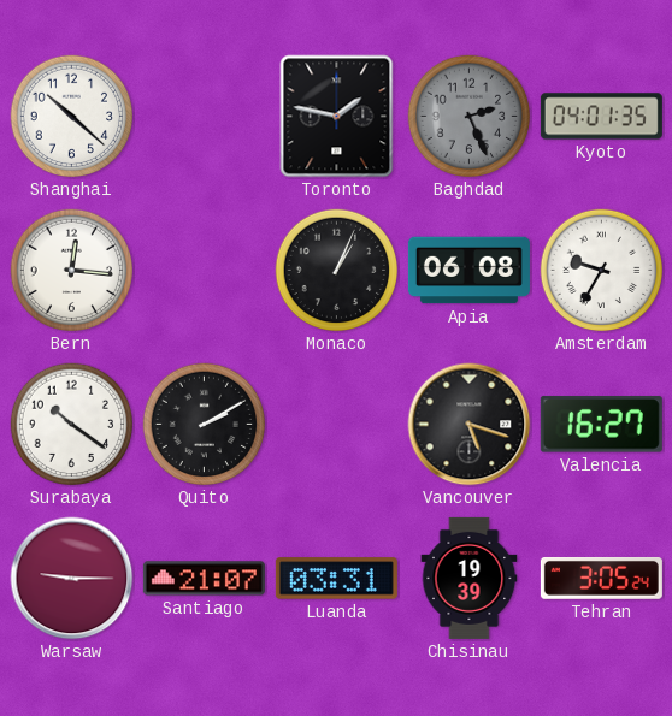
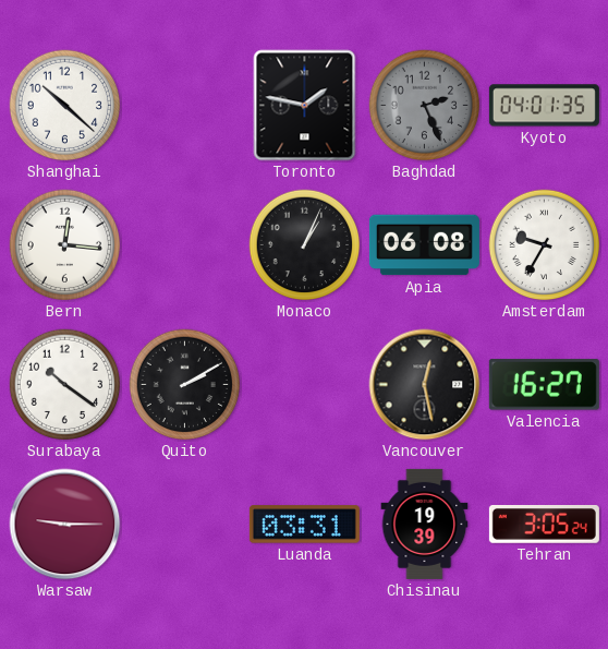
Vancouver: 5:18 -> 12:28
Santiago: 21:07 -> none
